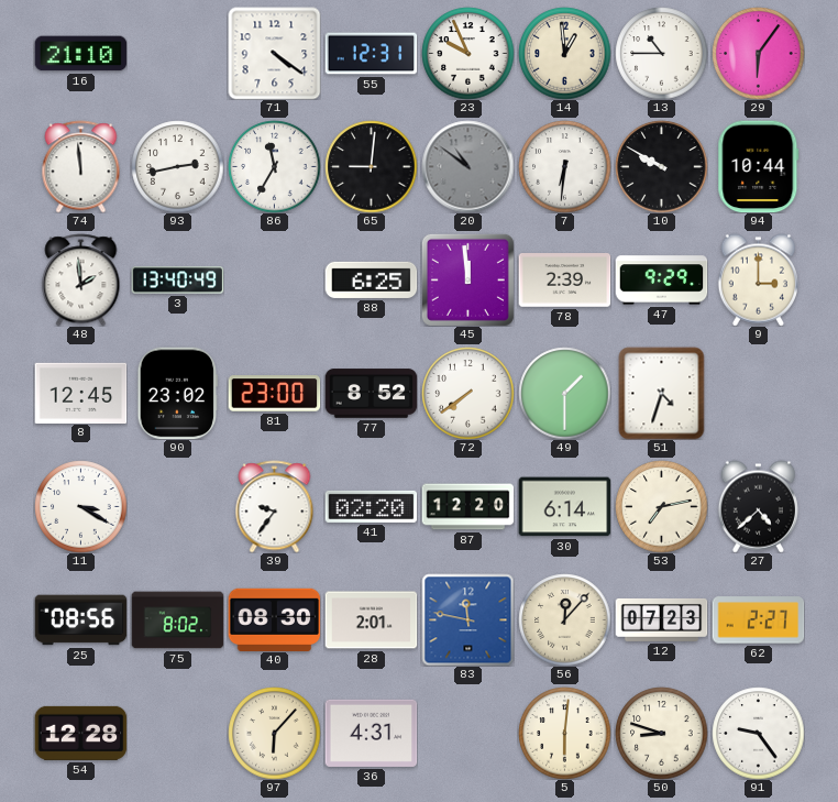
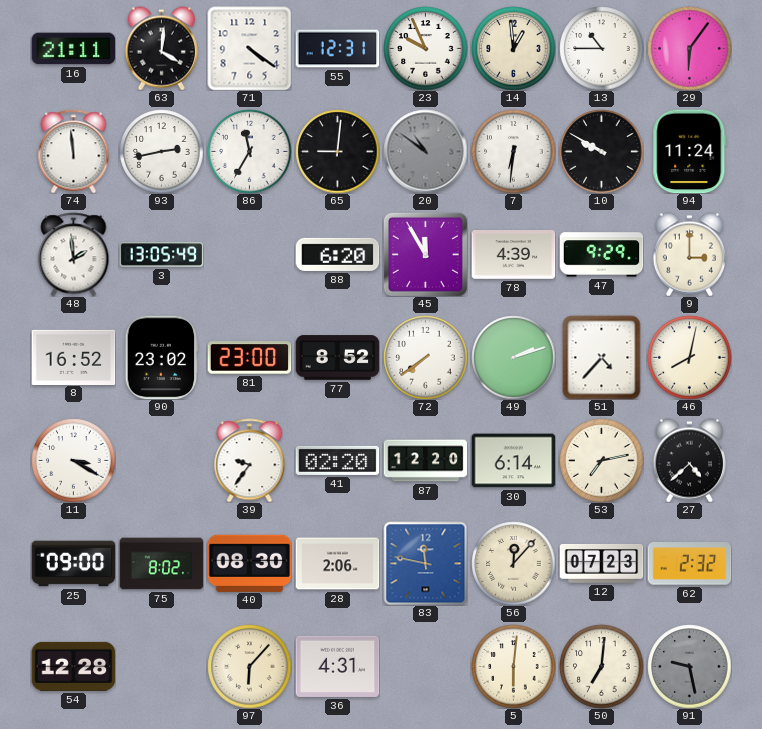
16: 21:10 -> 21:11
63: none -> 4:01
94: 10:44 -> 11:24
3: 13:40 -> 13:05
88: 6:25 -> 6:20
45: 11:59 -> 11:55
78: 2:39 -> 4:39
8: 12:45 -> 16:52
49: 1:30 -> 2:12
51: 4:33 -> 4:37
46: none -> 8:02
25: 08:56 -> 09:00
28: 2:01 -> 2:06
62: 2:27 -> 2:32
50: 8:48 -> 7:01
91: 9:24 -> 9:28
91 dial: white -> grey
